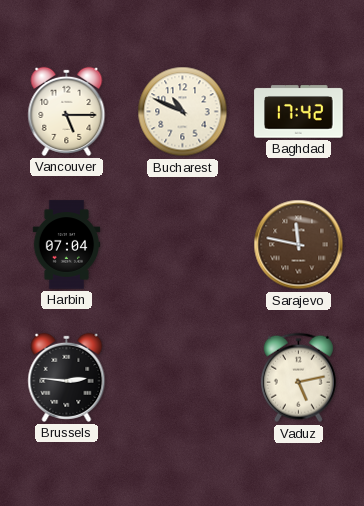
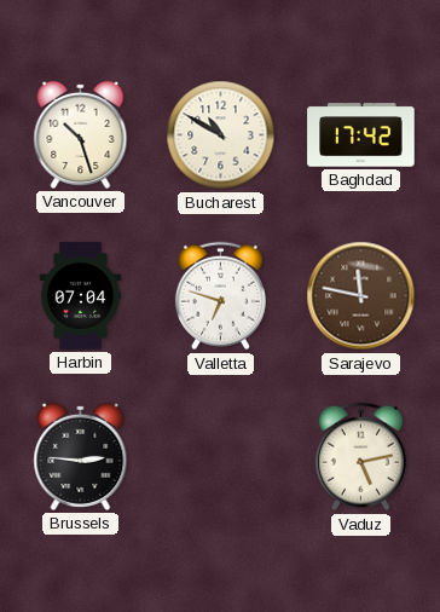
Vancouver: 5:15 -> 10:27
Bucharest: 10:49 -> 10:50
Valletta: none -> 6:48
